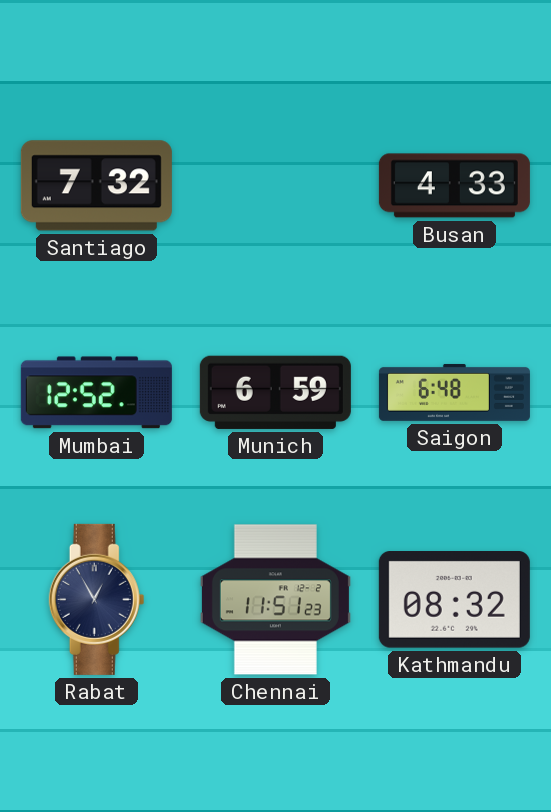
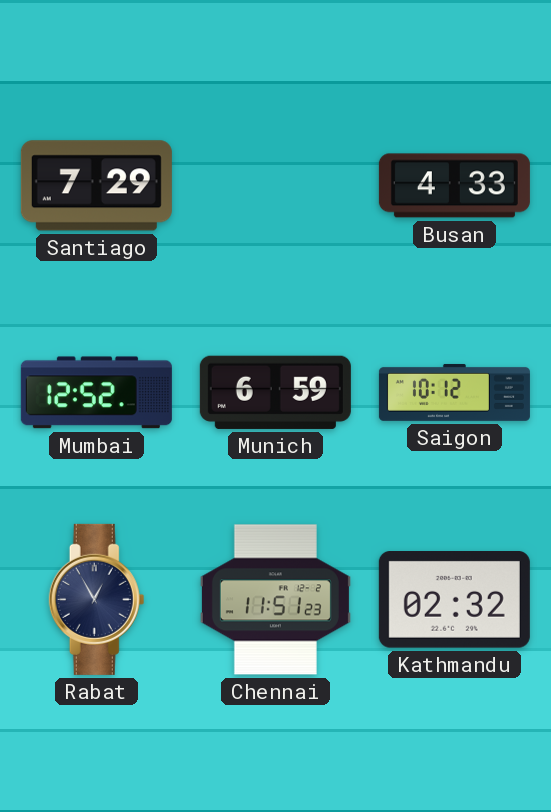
Santiago: 7:32 -> 7:29
Saigon: 6:48 -> 10:12
Kathmandu: 08:32 -> 02:32
